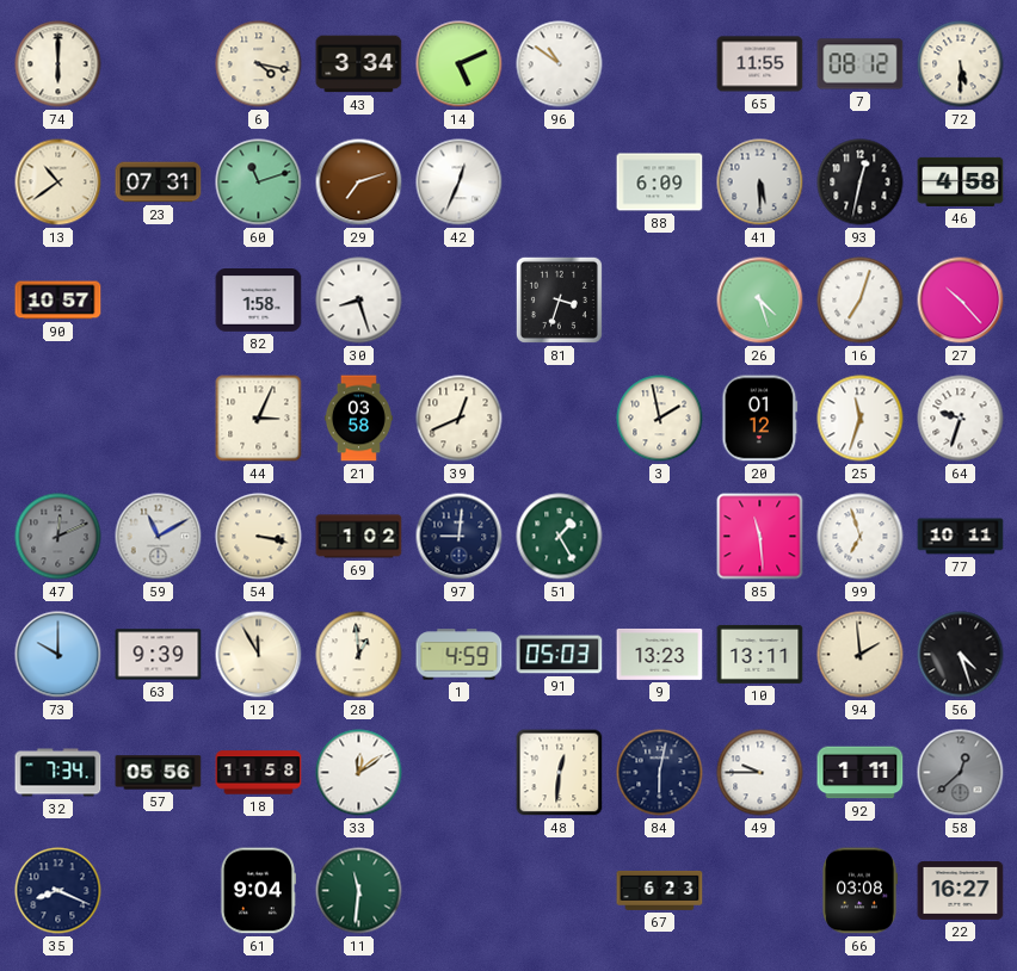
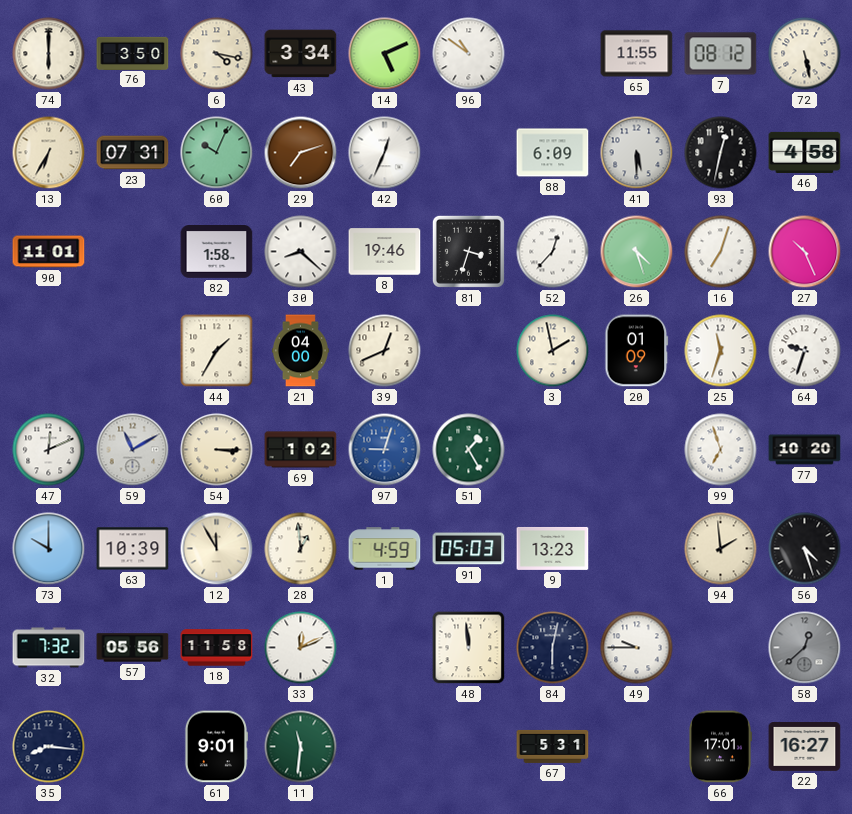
76: none -> 3:50
72: 5:30 -> 5:28
13: 10:39 -> 6:35
60: 11:12 -> 10:04
90: 10:57 -> 11:01
30: 8:27 -> 8:22
8: none -> 19:46
52: none -> 12:37
27: 10:23 -> 10:26
44: 3:04 -> 1:35
21: 03:58 -> 04:00
20: 01:12 -> 01:09
47 dial: grey -> white
54: 3:17 -> 3:15
97: 9:01 -> 9:03
97 dial: navy -> blue
85: 11:29 -> none
77: 10:11 -> 10:20
63: 9:39 -> 10:39
10: 13:11 -> none
32: 7:34 -> 7:32
33: 12:09 -> 12:11
48: 12:31 -> 11:59
92: 1:11 -> none
35: 8:19 -> 8:16
61: 9:04 -> 9:01
67: 6:23 -> 5:31
66: 03:08 -> 17:01
